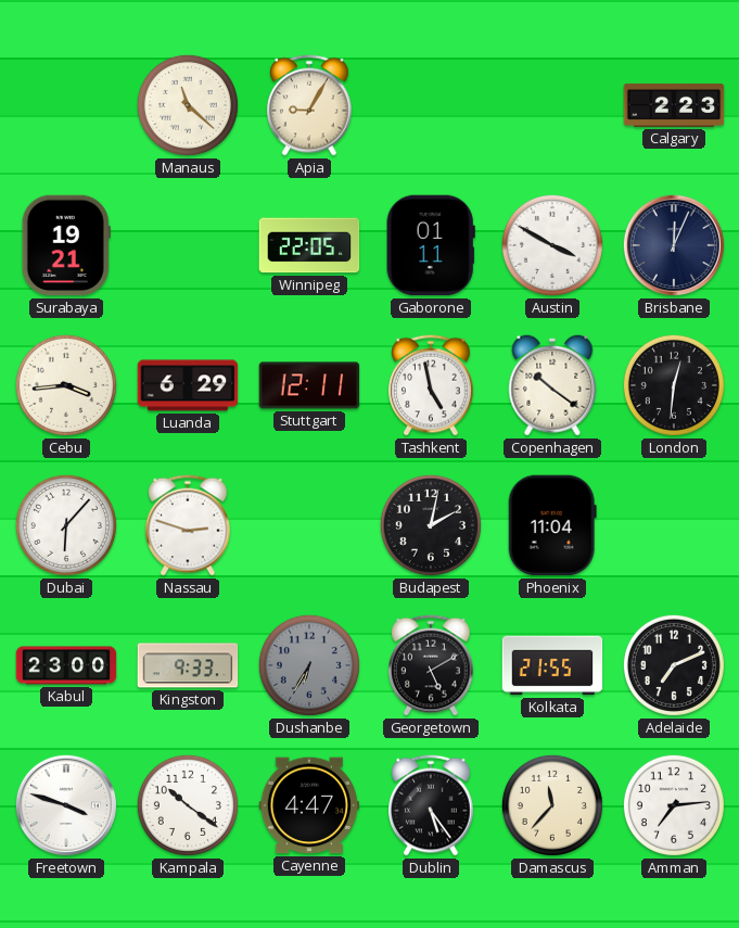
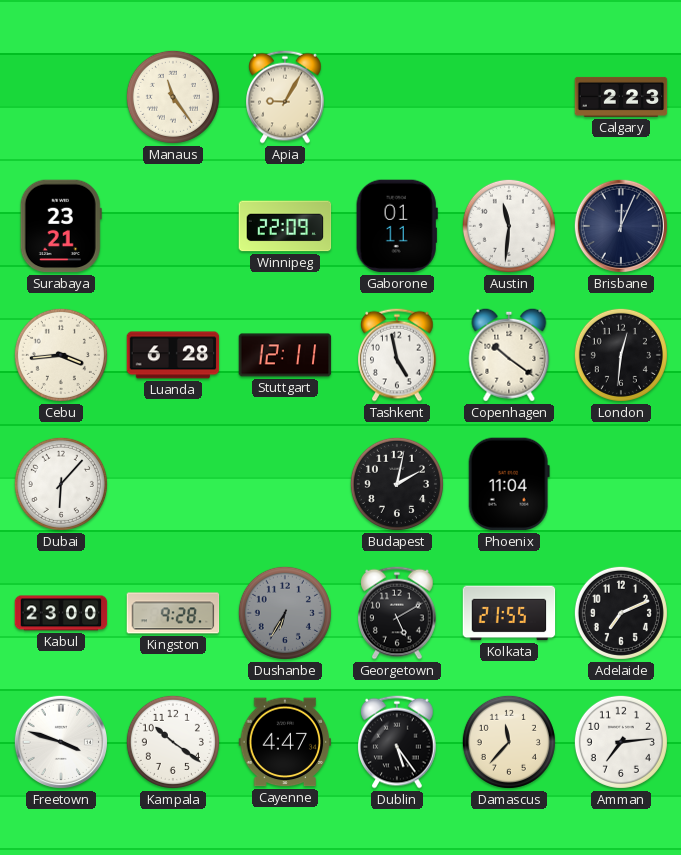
Manaus: 11:22 -> 11:24
Surabaya: 19:21 -> 23:21
Winnipeg: 22:05 -> 22:09
Austin: 3:50 -> 11:31
Luanda: 6:29 -> 6:28
Nassau: 2:48 -> none
Kingston: 9:33 -> 9:28
